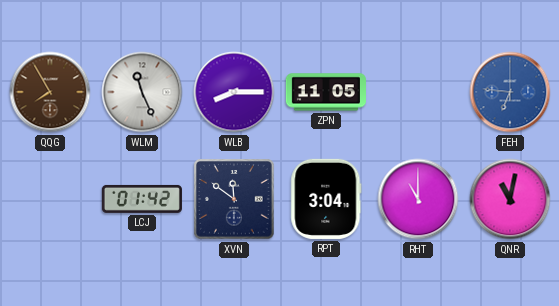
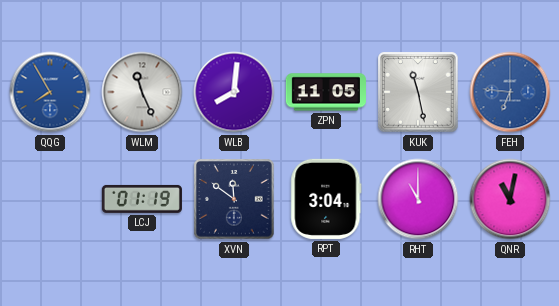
QQG dial: brown -> blue
WLB: 8:15 -> 8:01
KUK: none -> 11:28
LCJ: 01:42 -> 01:19
